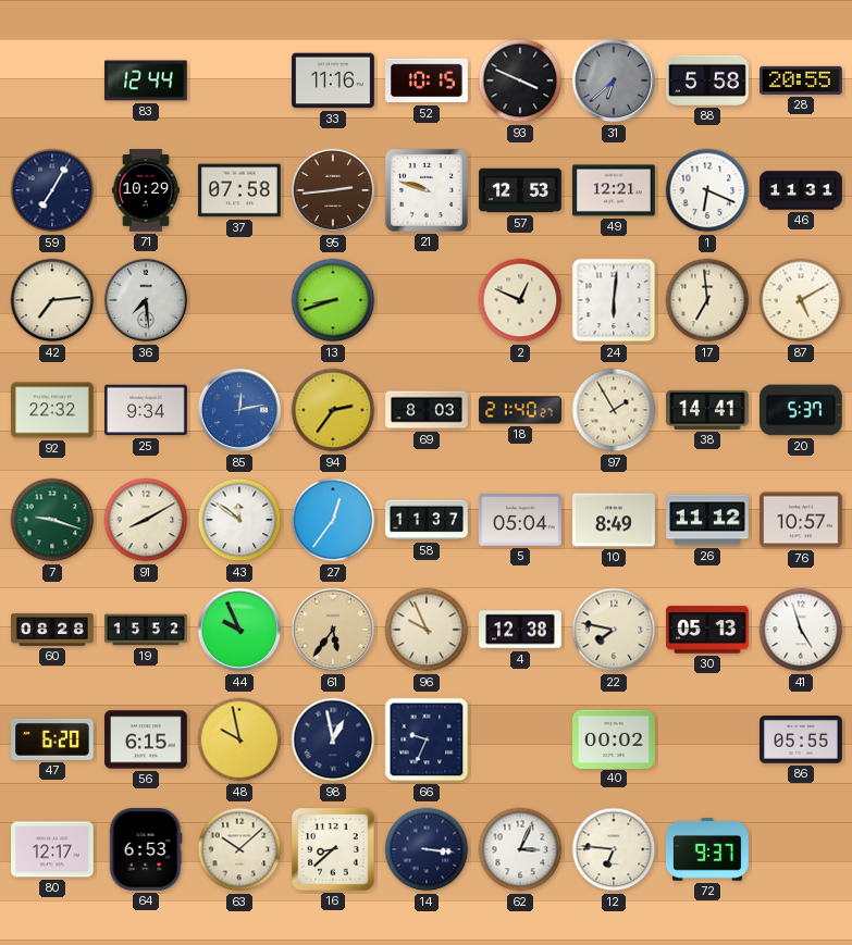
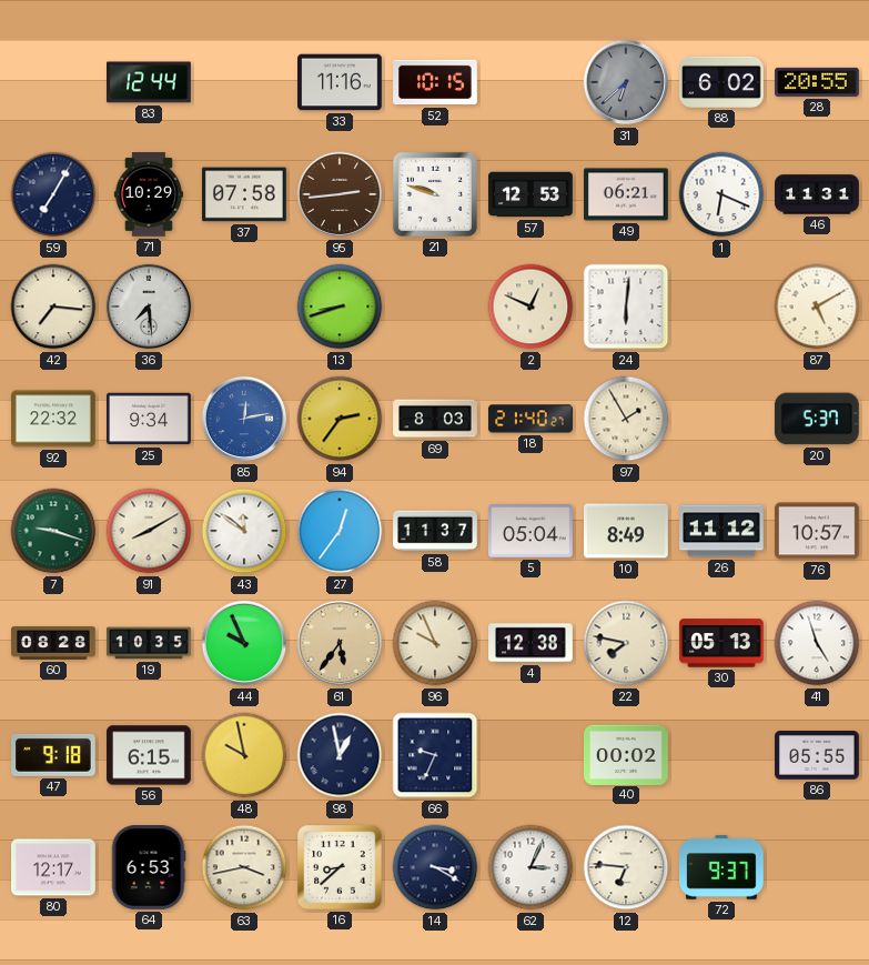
93: 3:49 -> none
88: 5:58 -> 6:02
49: 12:21 -> 06:21
42: 7:14 -> 7:16
17: 6:59 -> none
38: 14:41 -> none
19: 15:52 -> 10:35
47: 6:20 -> 9:18
63: 10:08 -> 3:43
14: 3:16 -> 3:20
